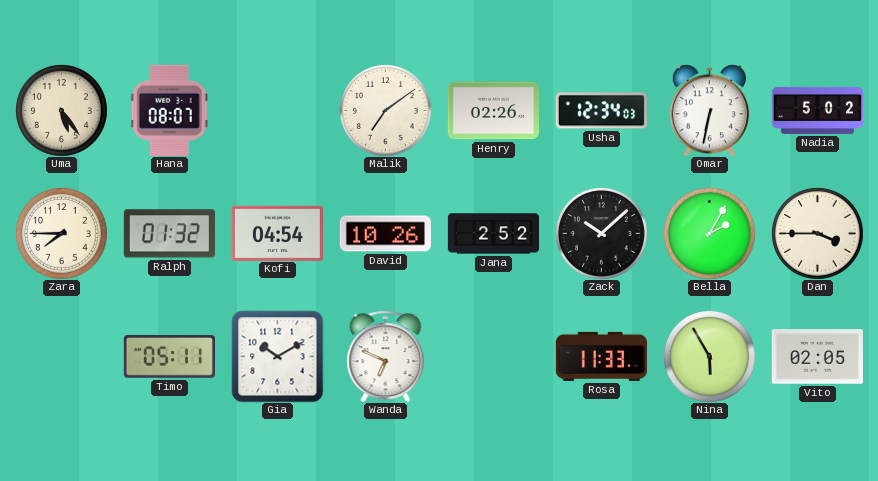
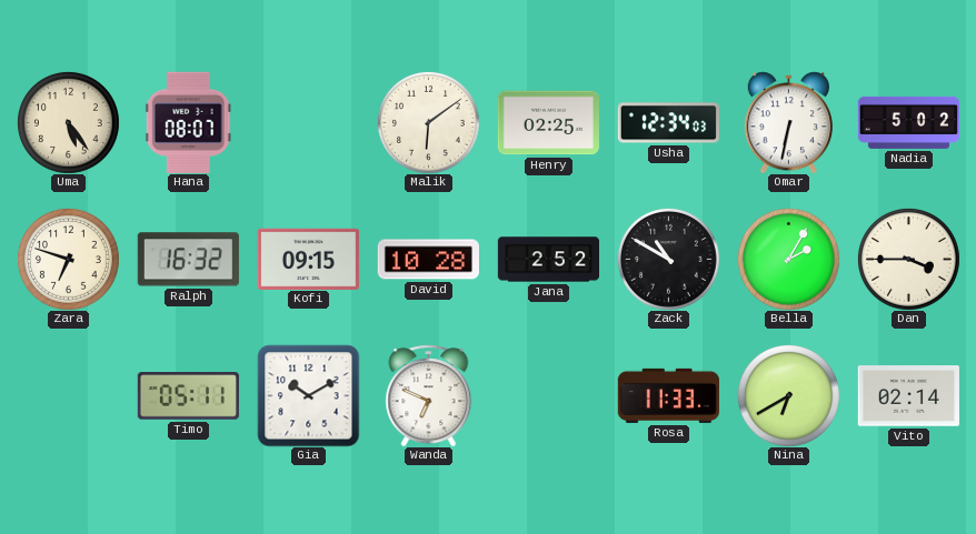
Malik: 7:09 -> 6:09
Henry: 02:26 -> 02:25
Zara: 7:45 -> 6:48
Ralph: 01:32 -> 16:32
Kofi: 04:54 -> 09:15
David: 10:26 -> 10:28
Zack: 10:08 -> 10:50
Nina: 5:55 -> 6:40
Vito: 02:05 -> 02:14
